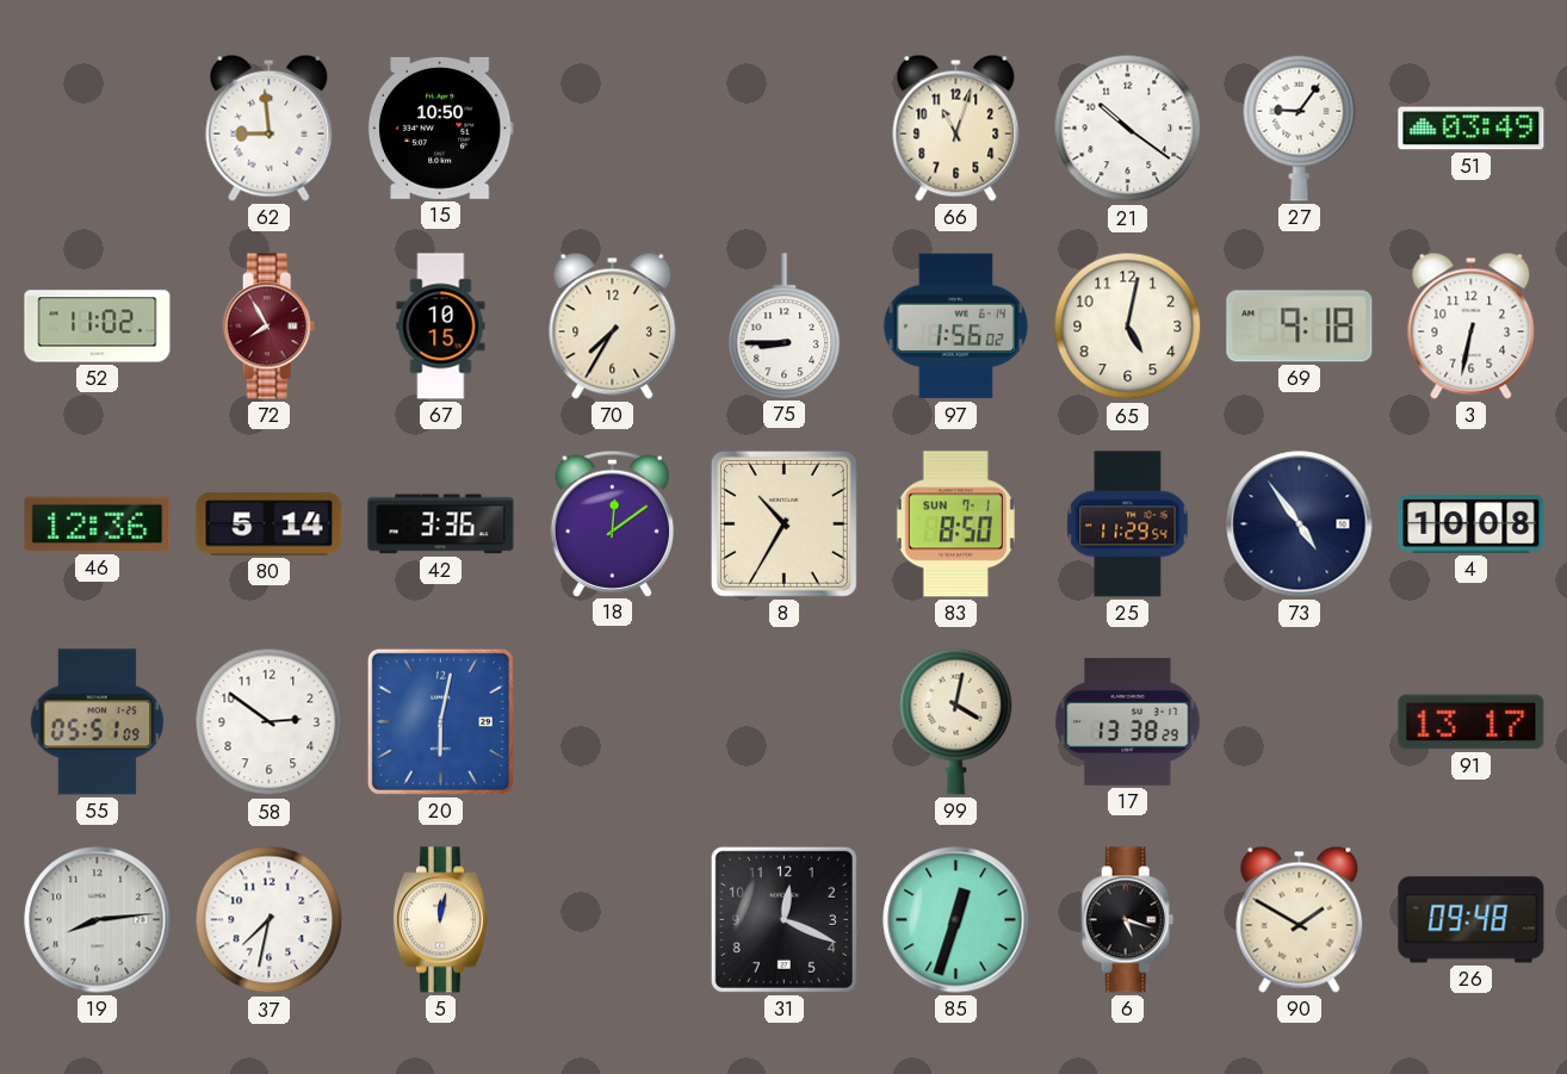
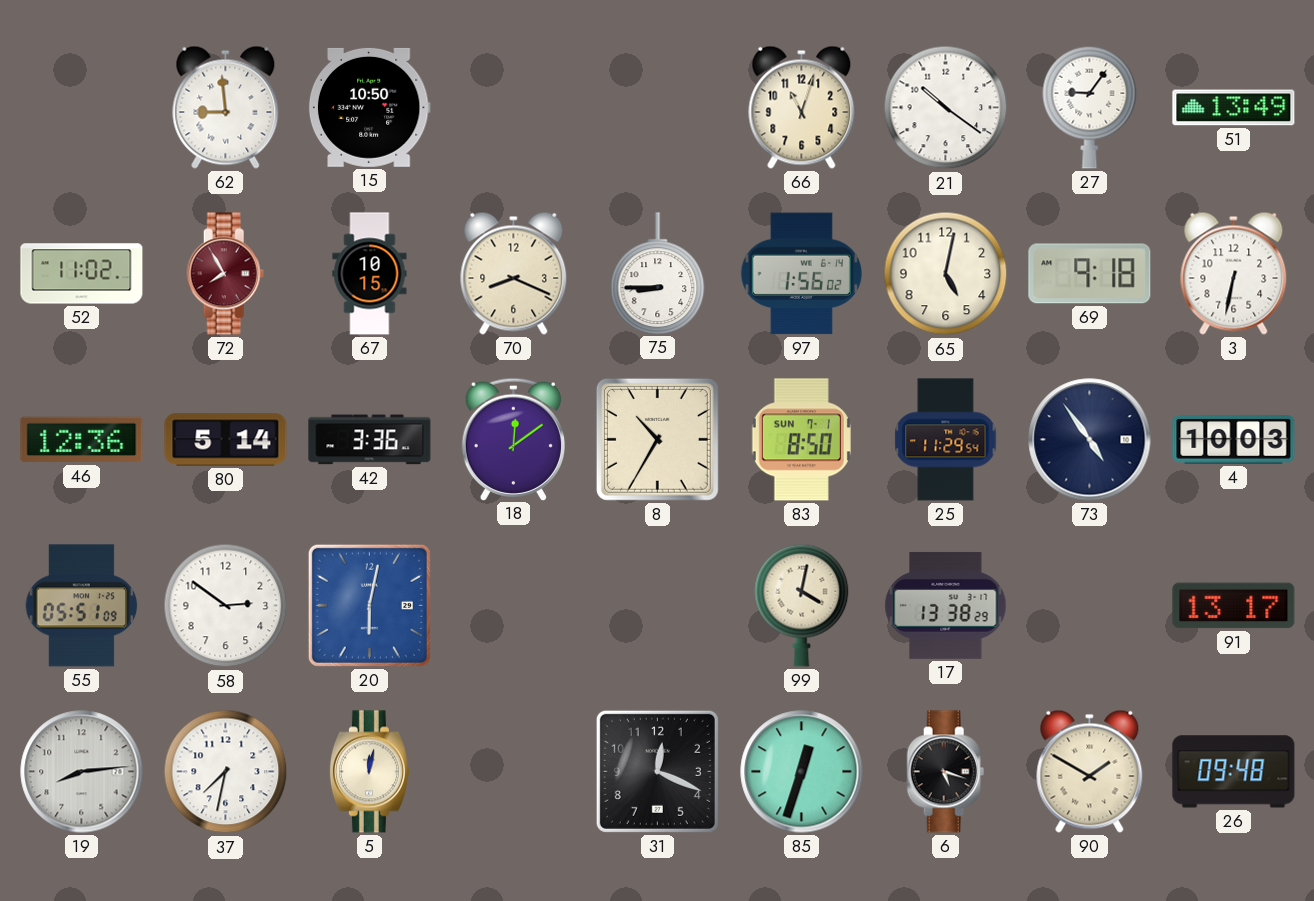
51: 03:49 -> 13:49
70: 7:35 -> 8:19
4: 10:08 -> 10:03
